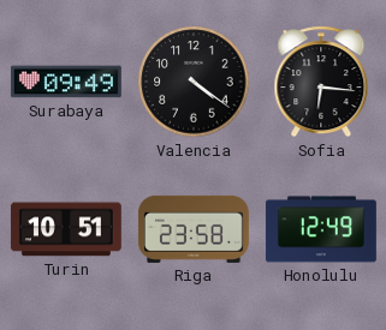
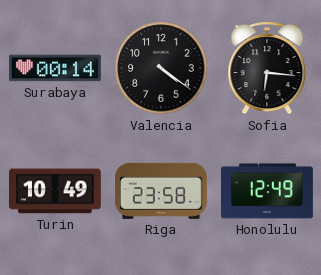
Surabaya: 09:49 -> 00:14
Turin: 10:51 -> 10:49
